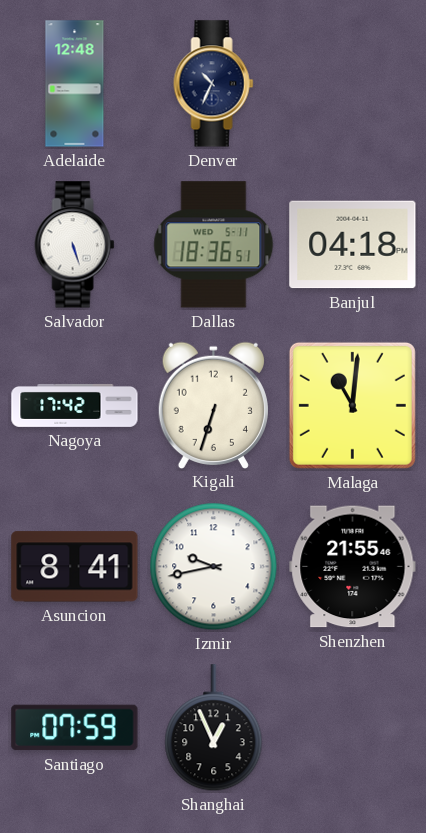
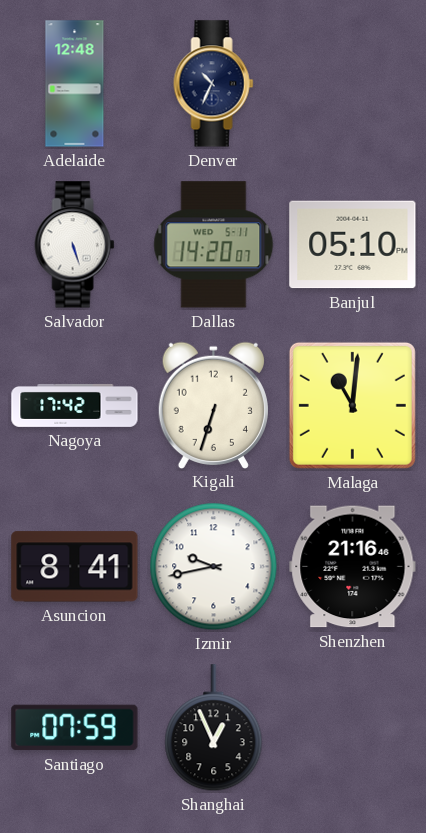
Dallas: 18:36 -> 14:20
Banjul: 04:18 -> 05:10
Shenzhen: 21:55 -> 21:16
